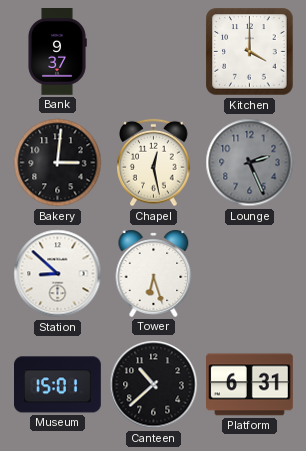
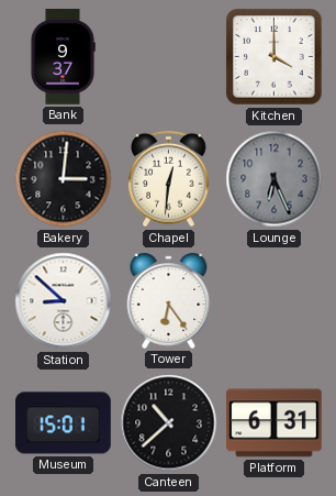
Chapel: 12:28 -> 12:31
Lounge: 2:26 -> 6:26
Tower: 6:27 -> 6:24
